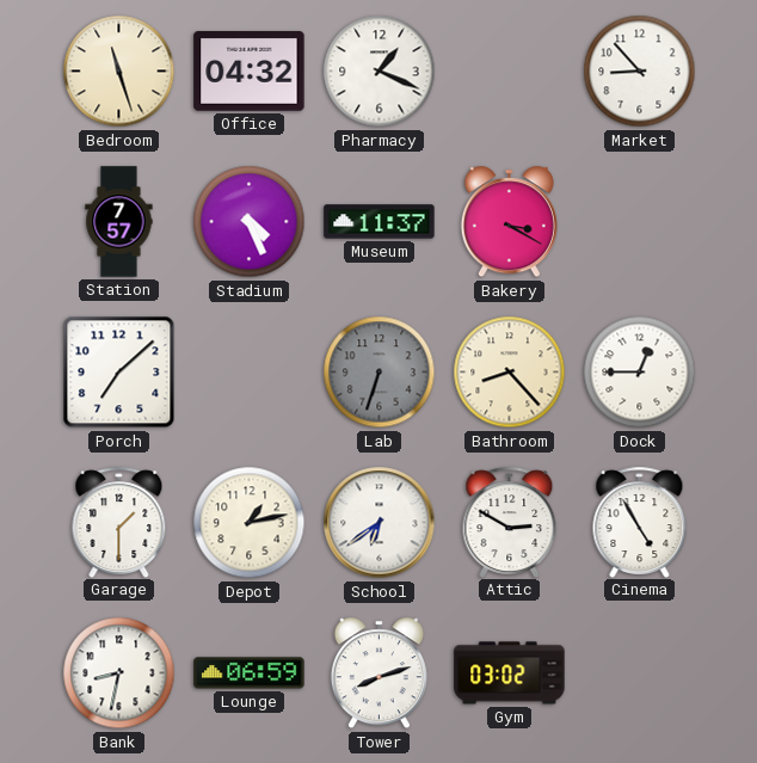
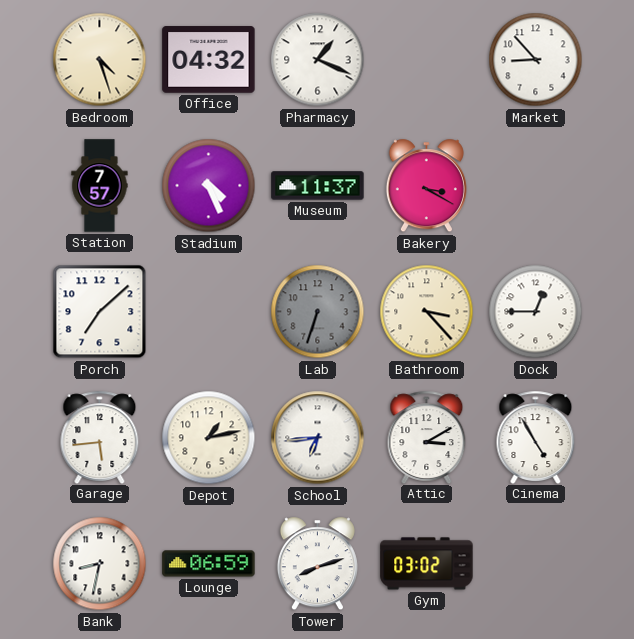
Bedroom: 11:27 -> 4:27
Bathroom: 8:23 -> 3:23
Garage: 1:30 -> 5:44
School: 6:39 -> 6:44
Attic: 2:50 -> 3:10
